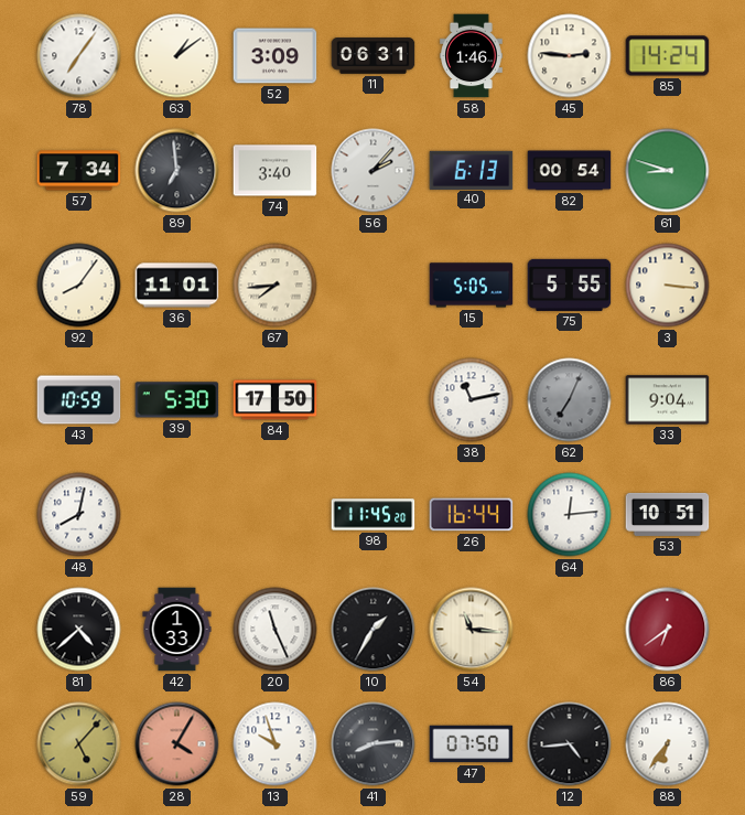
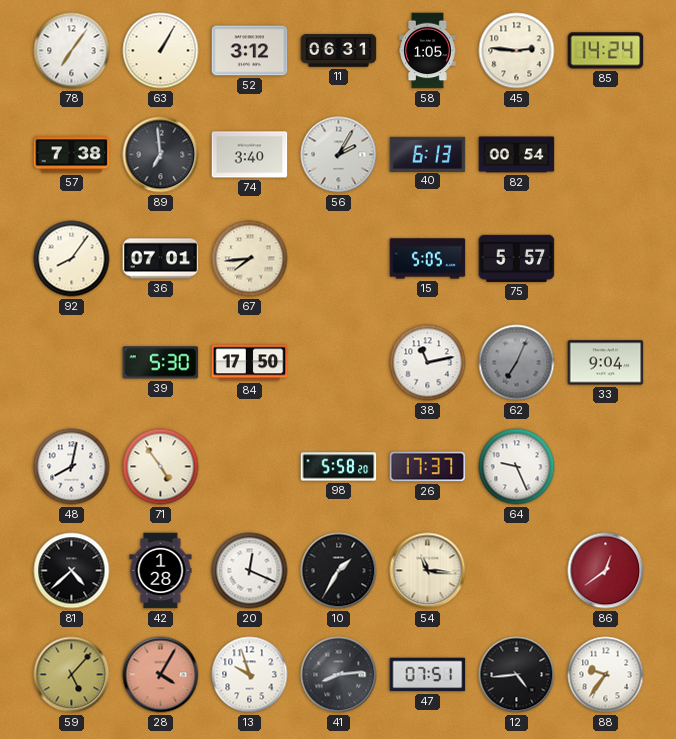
63: 1:09 -> 1:05
52: 3:09 -> 3:12
58: 1:46 -> 1:05
57: 7:34 -> 7:38
56: 2:07 -> 2:05
61: 8:48 -> none
36: 11:01 -> 07:01
75: 5:55 -> 5:57
3: 3:16 -> none
43: 10:59 -> none
71: none -> 4:54
98: 11:45 -> 5:58
26: 16:44 -> 17:37
64: 12:14 -> 9:26
53: 10:51 -> none
42: 1:33 -> 1:28
20: 11:26 -> 12:19
86: 6:39 -> 12:39
47: 07:50 -> 07:51
88: 6:36 -> 9:36
